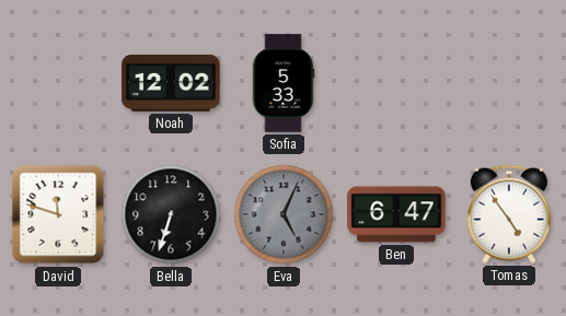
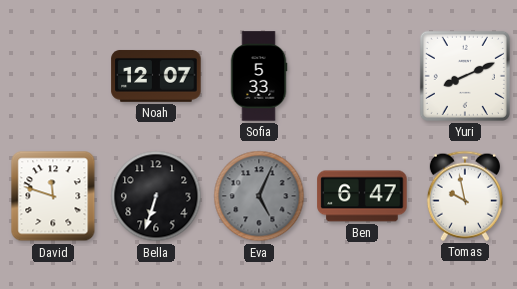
Noah: 12:02 -> 12:07
Yuri: none -> 8:11
Tomas: 4:54 -> 9:58
